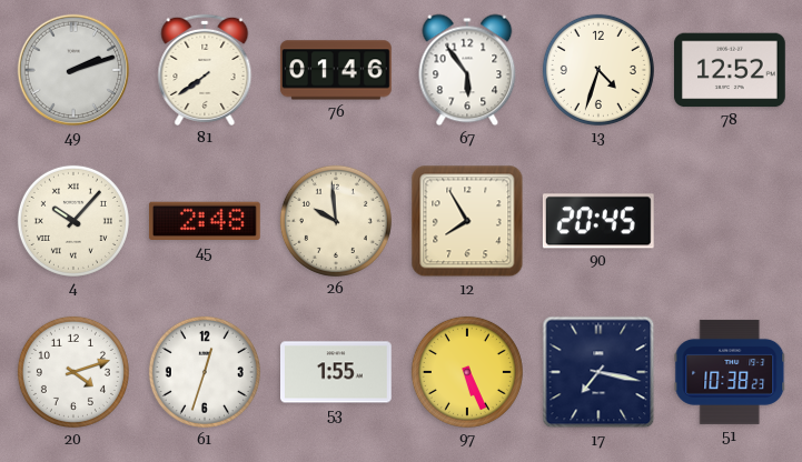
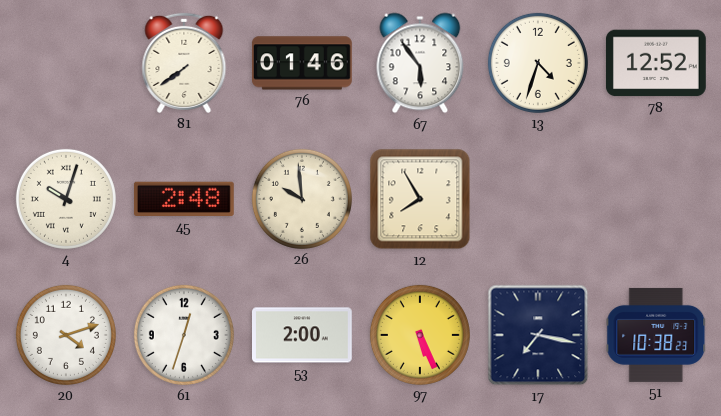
49: 2:12 -> none
4: 10:07 -> 10:03
90: 20:45 -> none
53: 1:55 -> 2:00
